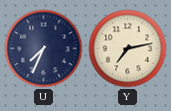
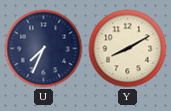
Y: 7:13 -> 8:10
